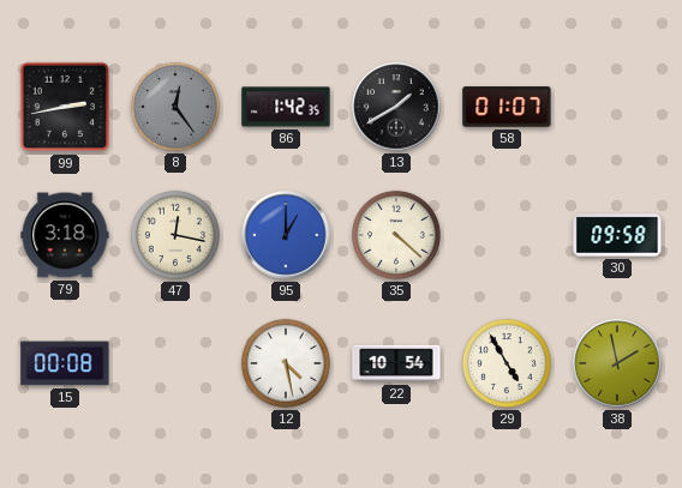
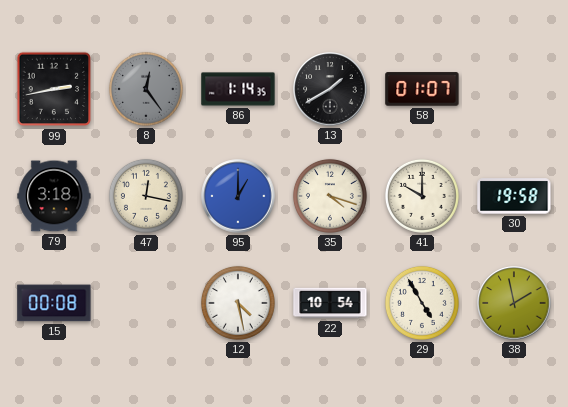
86: 1:42 -> 1:14
35: 4:22 -> 4:18
41: none -> 10:00
30: 09:58 -> 19:58
